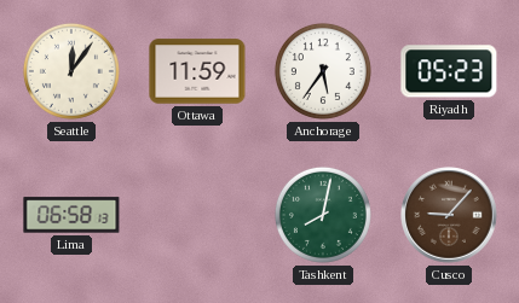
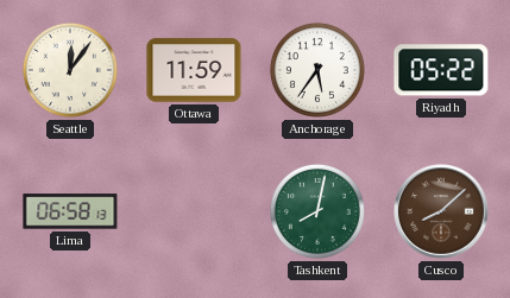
Riyadh: 05:23 -> 05:22
Cusco: 9:07 -> 8:08
